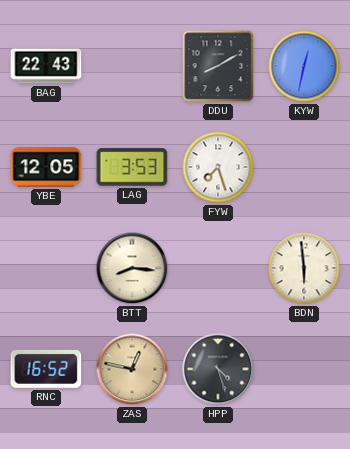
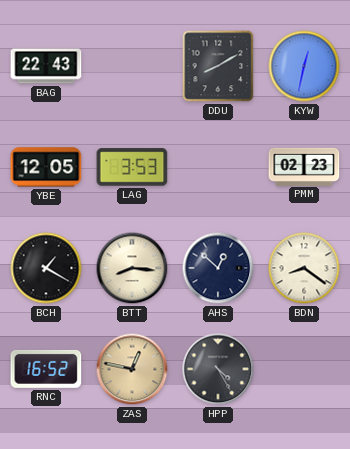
FYW: 7:27 -> none
PMM: none -> 02:23
BCH: none -> 1:20
AHS: none -> 12:52
BDN: 5:59 -> 8:21
HPP: 4:27 -> 4:25
